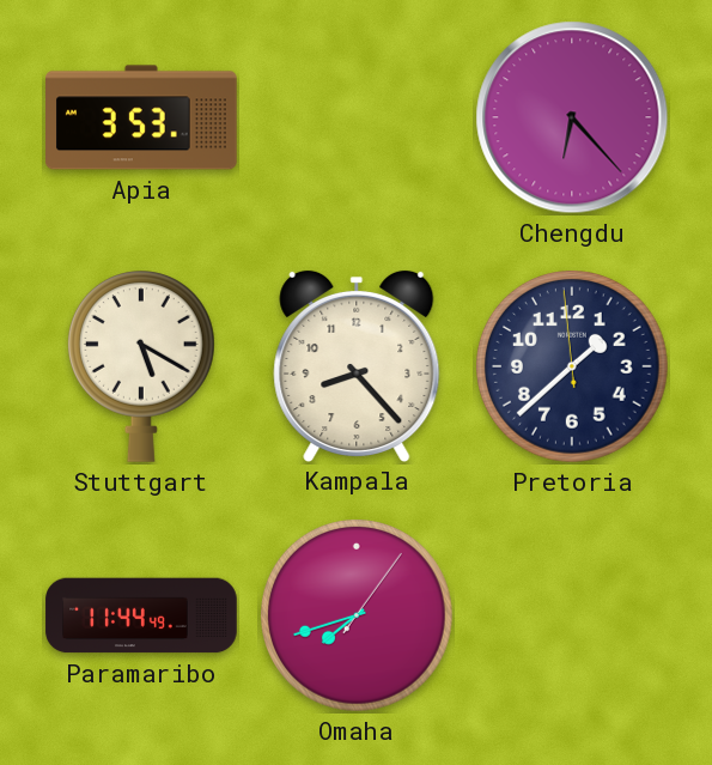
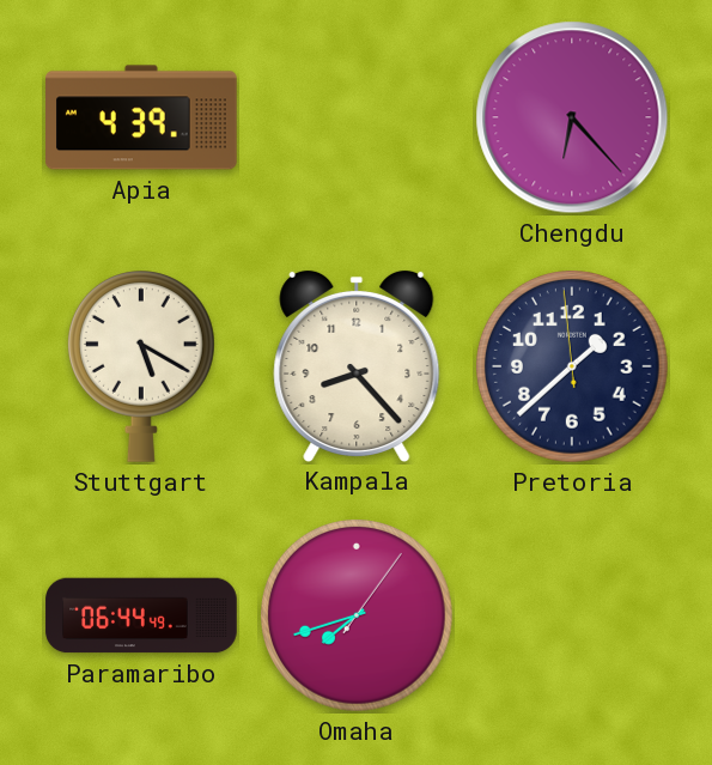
Apia: 3:53 -> 4:39
Paramaribo: 11:44 -> 06:44
